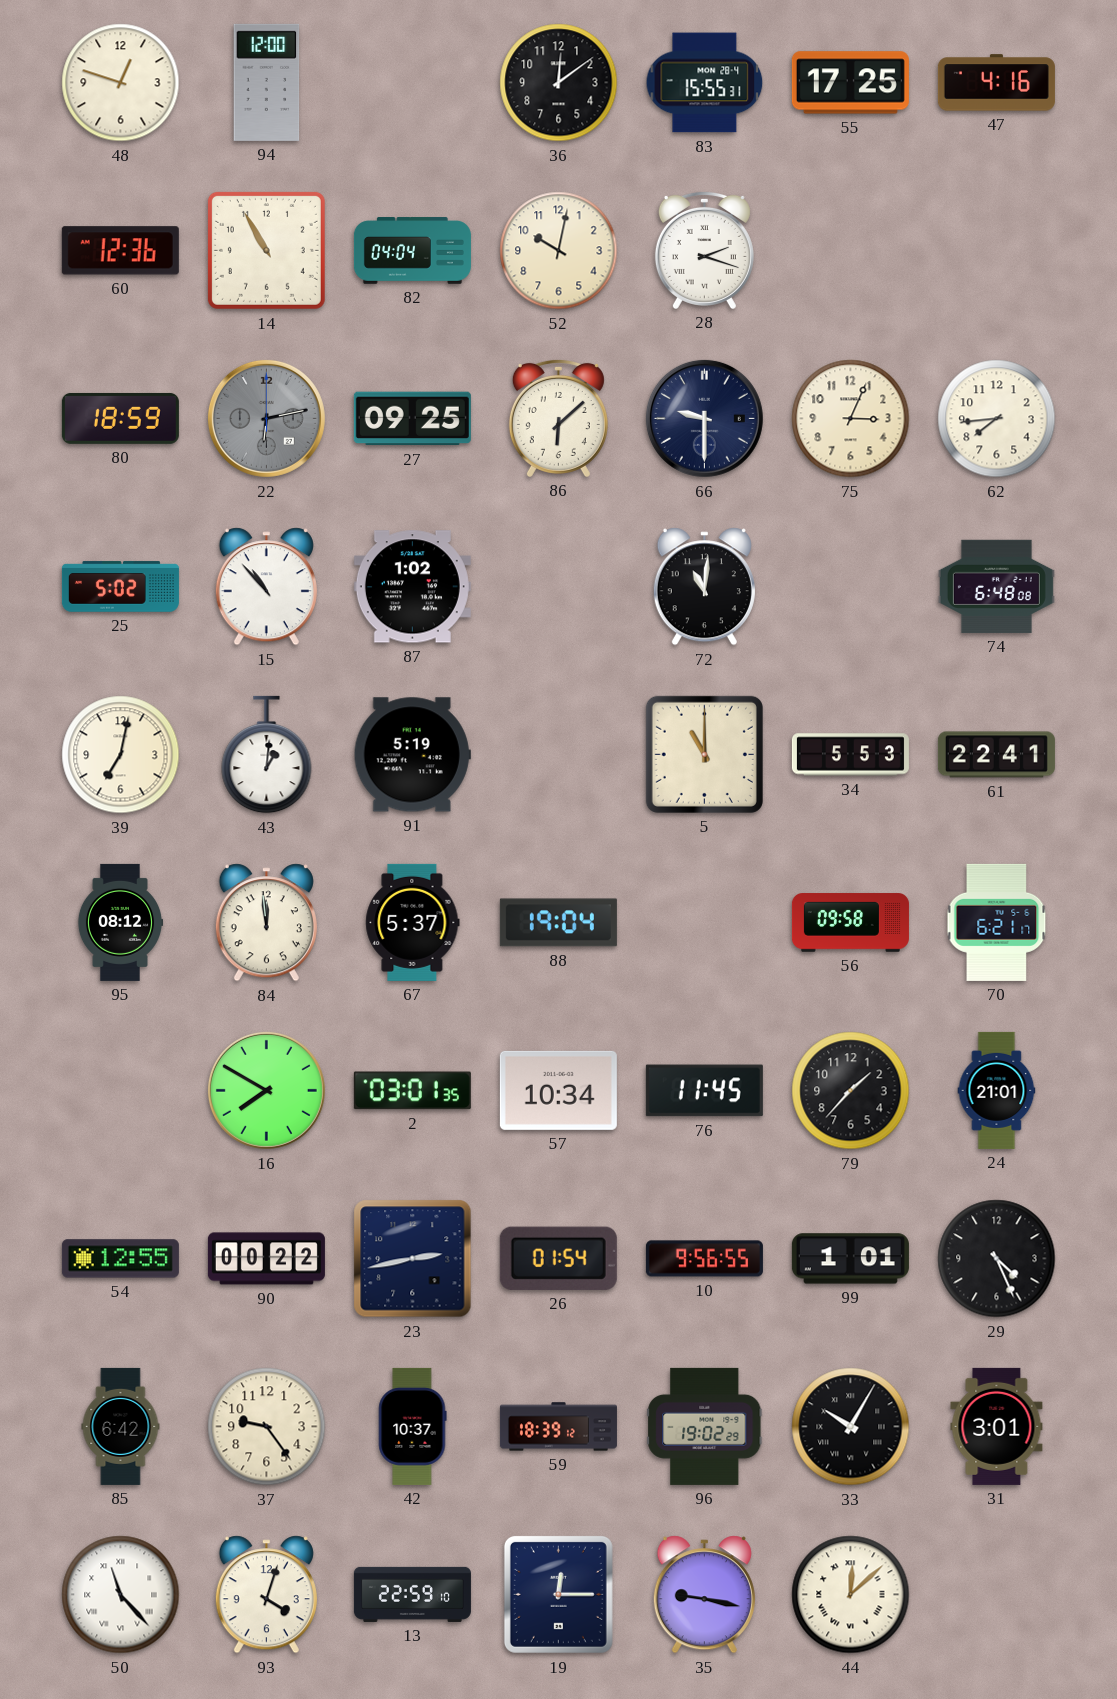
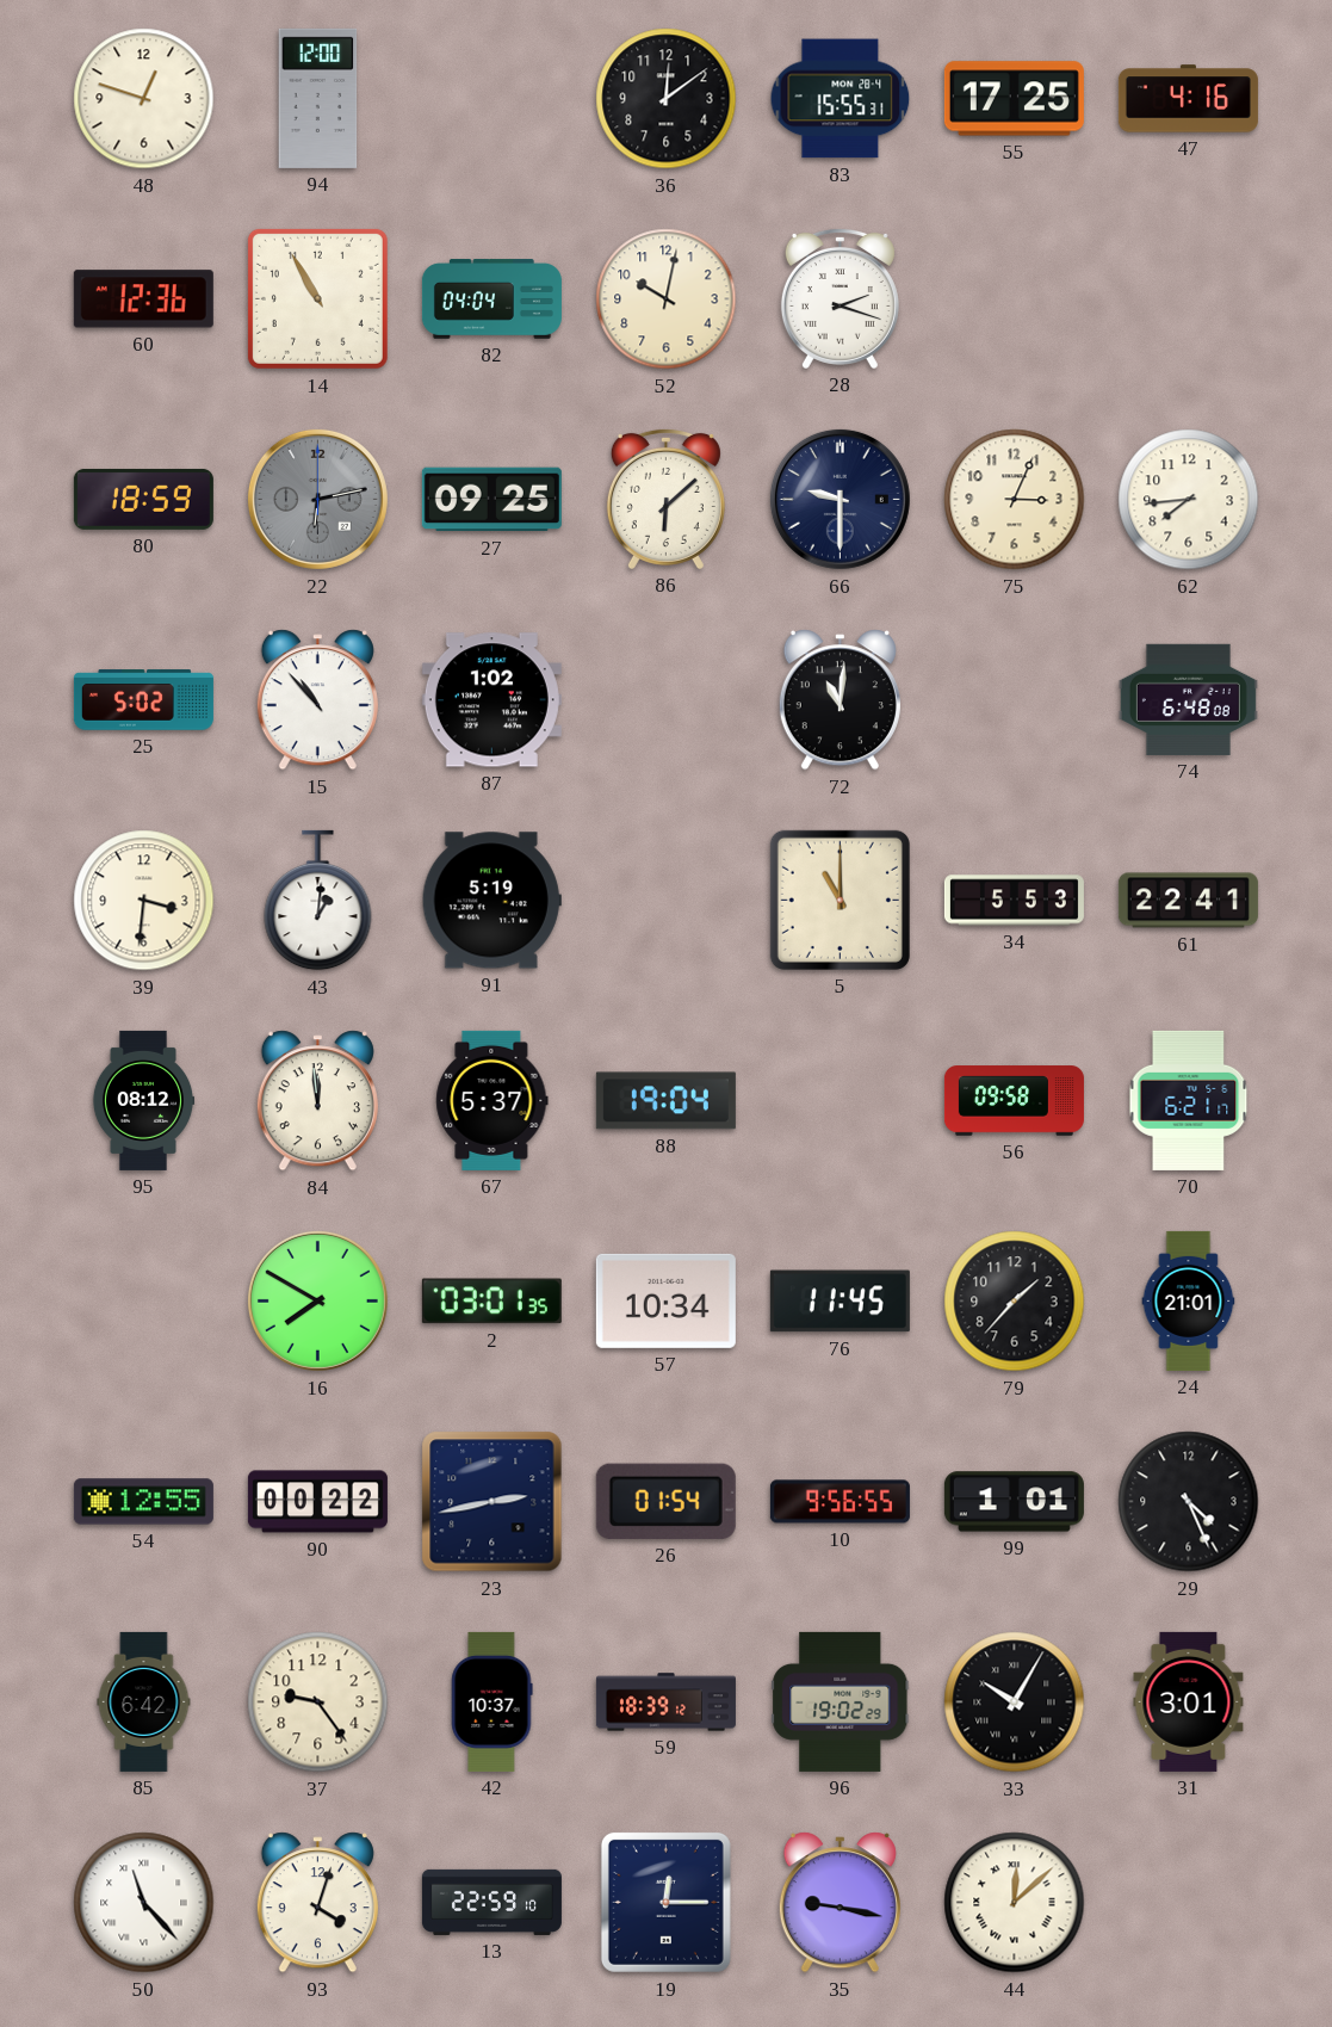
39: 7:02 -> 3:31
